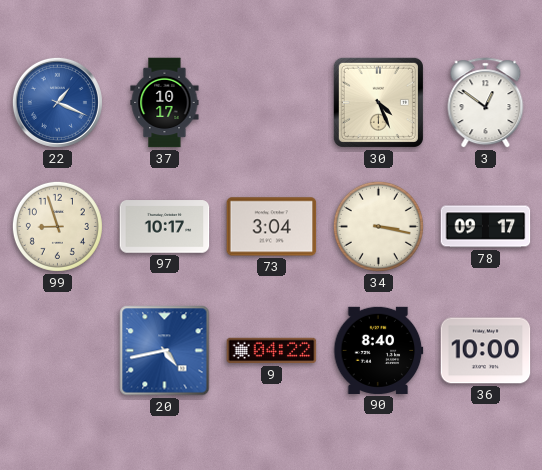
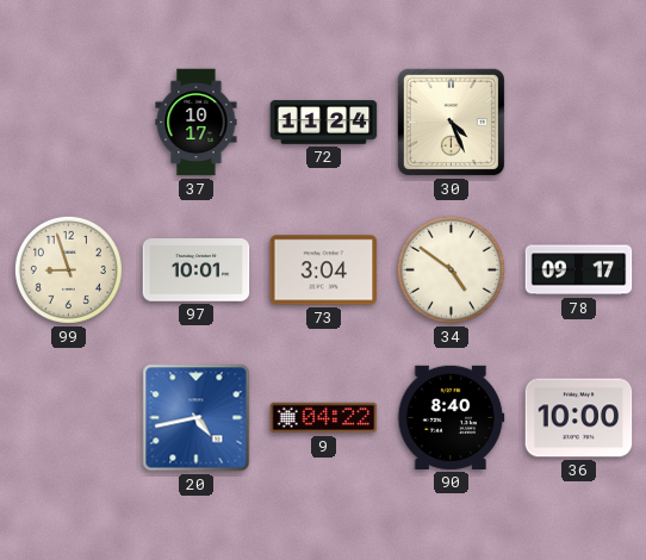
22: 1:19 -> none
72: none -> 11:24
3: 12:51 -> none
97: 10:17 -> 10:01
34: 3:17 -> 4:51
